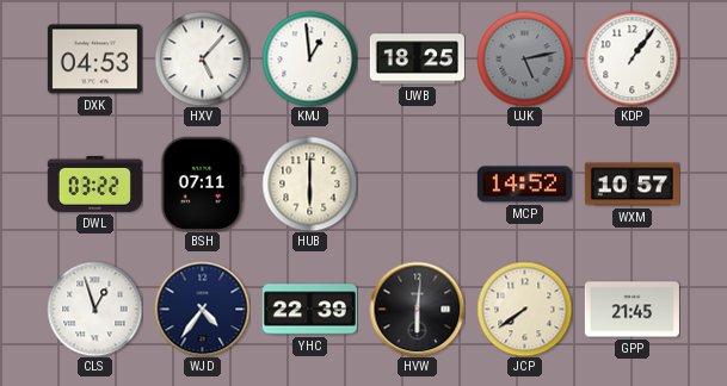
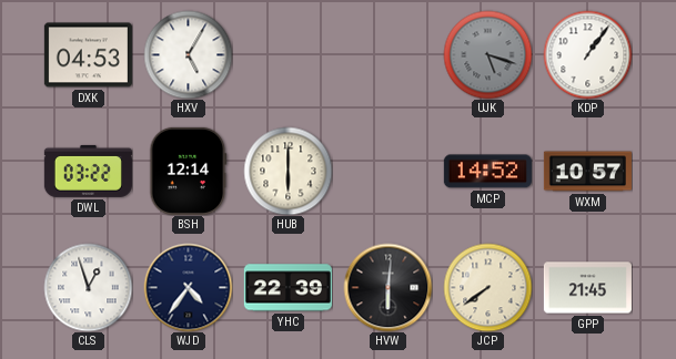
HXV: 5:07 -> 5:05
KMJ: 12:59 -> none
UWB: 18:25 -> none
UJK: 5:13 -> 5:18
BSH: 07:11 -> 12:14
